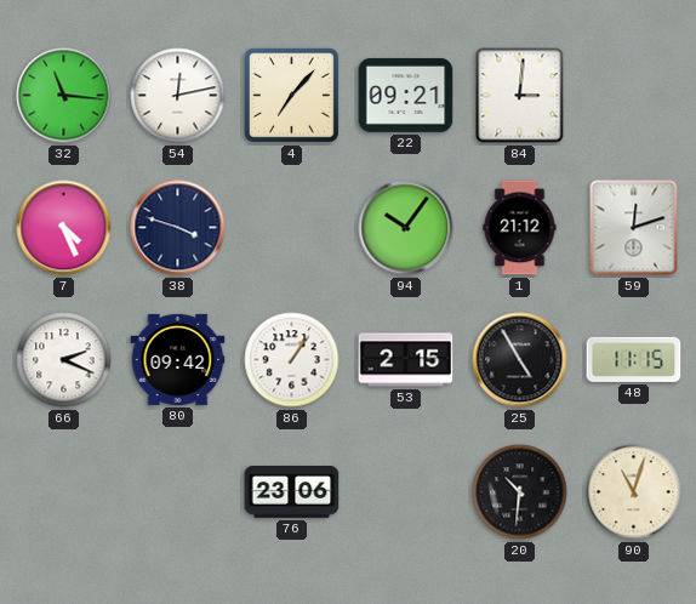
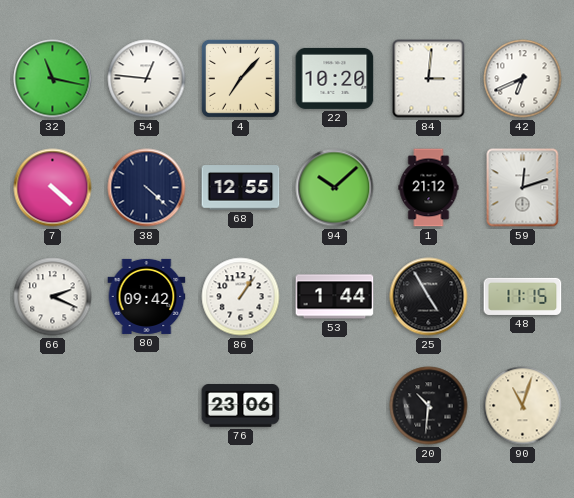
32: 11:16 -> 11:17
54: 12:13 -> 12:46
22: 09:21 -> 10:20
42: none -> 6:41
7: 4:26 -> 4:22
38: 3:48 -> 4:22
68: none -> 12:55
94: 10:06 -> 10:08
53: 2:15 -> 1:44
